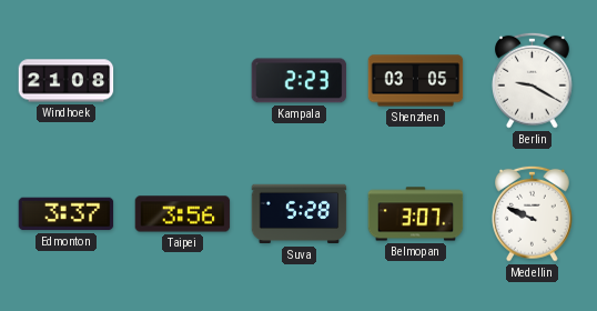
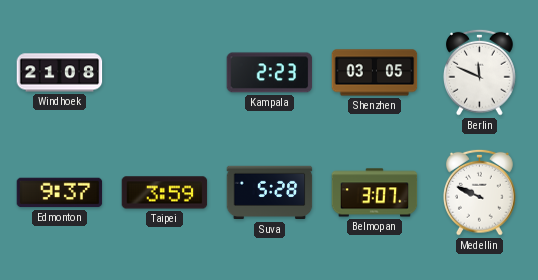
Berlin: 9:20 -> 11:49
Edmonton: 3:37 -> 9:37
Taipei: 3:56 -> 3:59
